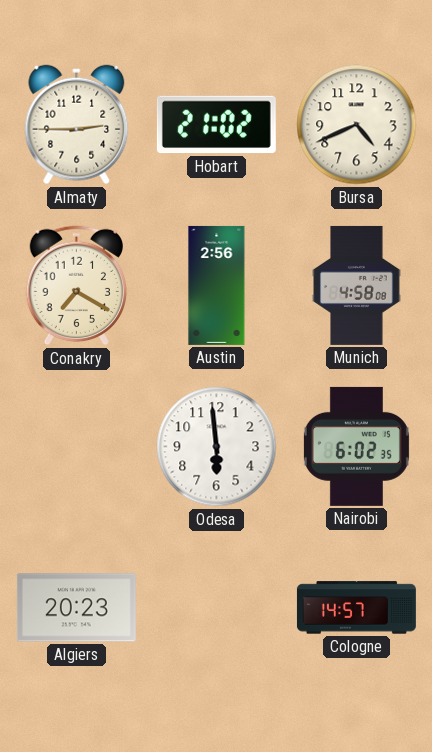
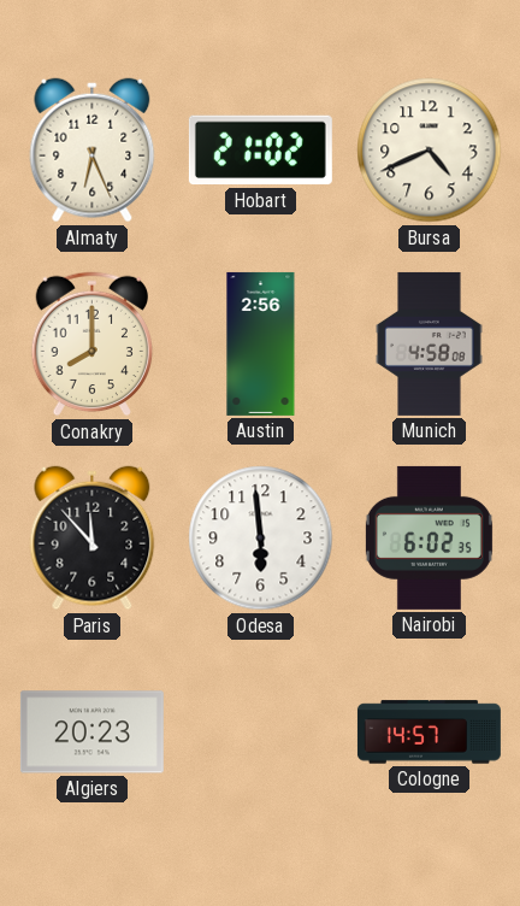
Almaty: 2:45 -> 6:26
Conakry: 7:20 -> 8:00
Paris: none -> 11:53
